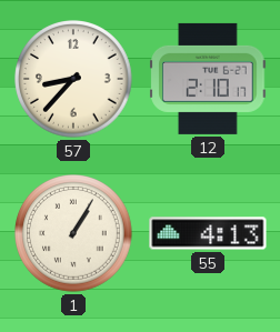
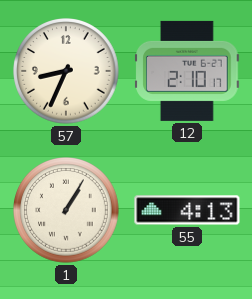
57: 8:37 -> 8:34
